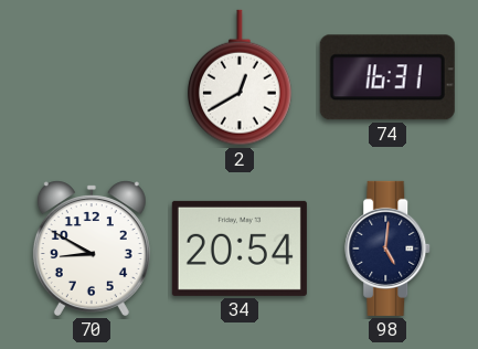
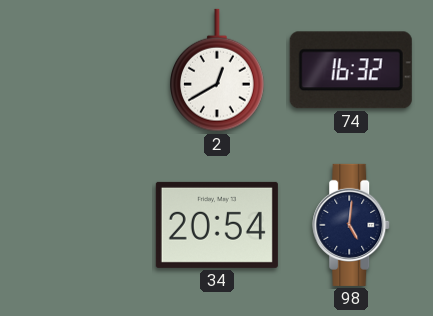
74: 16:31 -> 16:32
70: 8:50 -> none
